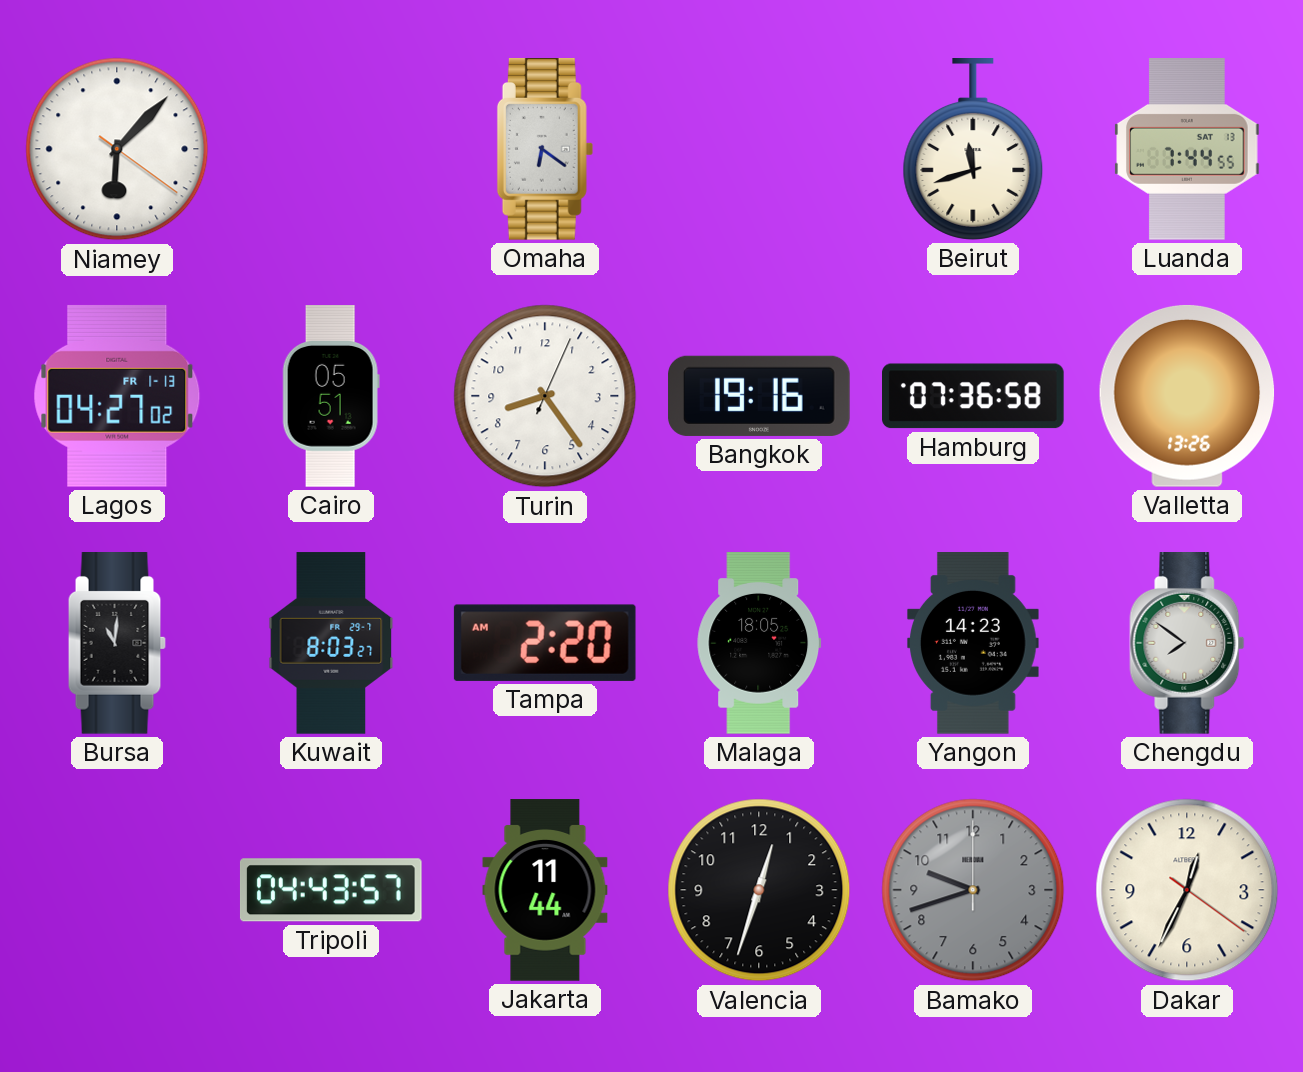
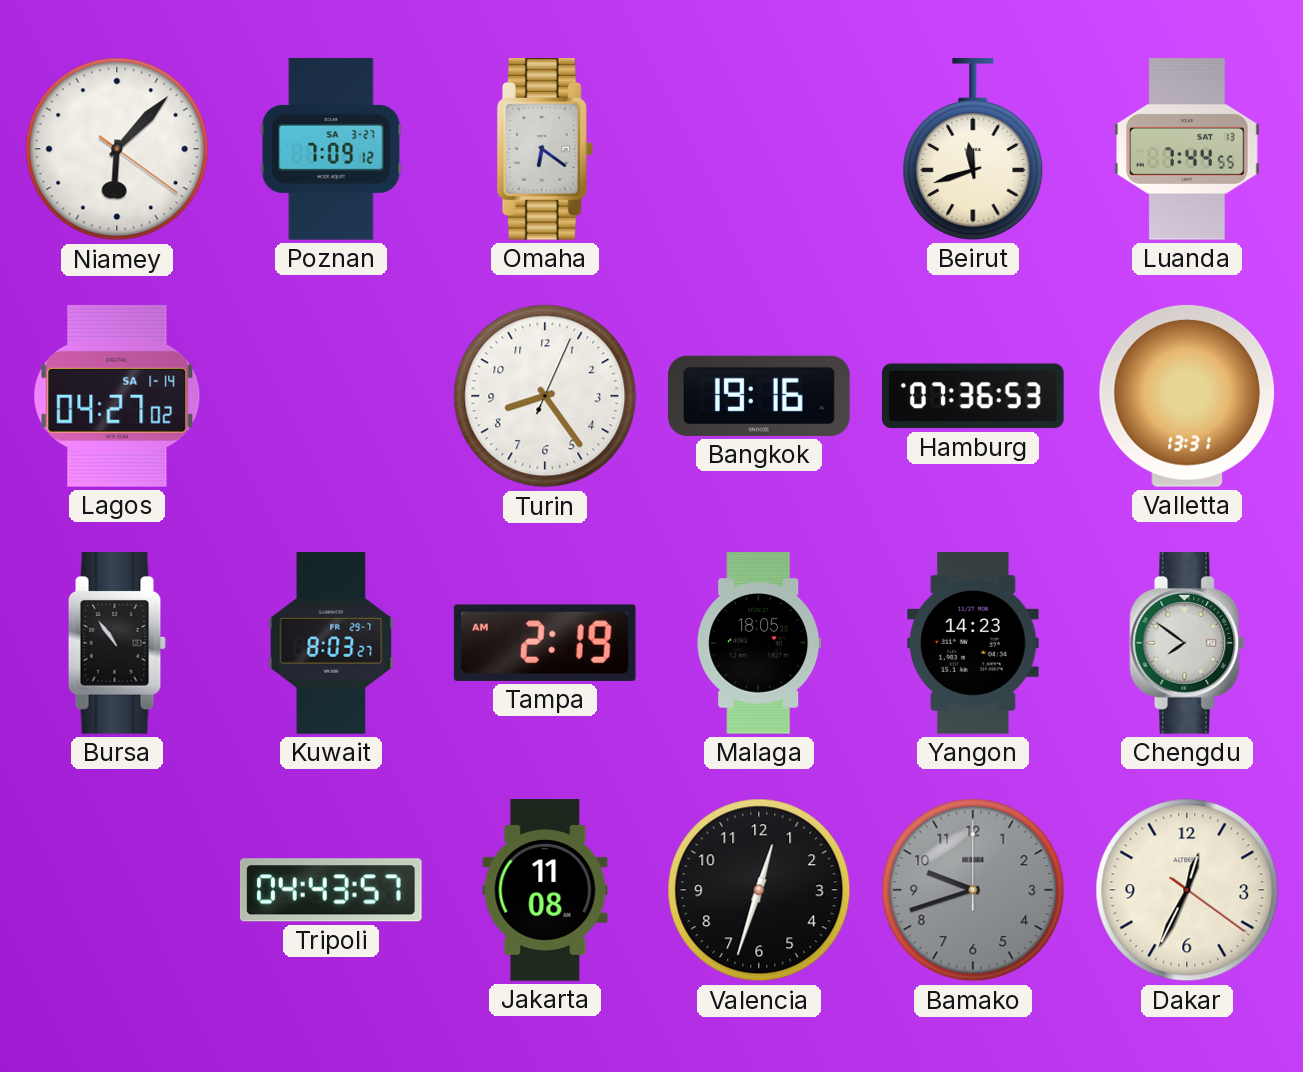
Poznan: none -> 7:09
Lagos date: FR 1-13 -> SA 1-14
Cairo: 05:51 -> none
Hamburg: 07:36:58 -> 07:36:53
Valletta: 13:26 -> 13:31
Bursa: 11:01 -> 10:54
Tampa: 2:20 -> 2:19
Jakarta: 11:44 -> 11:08
